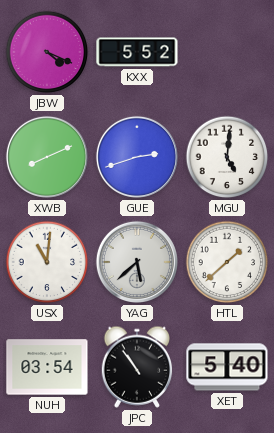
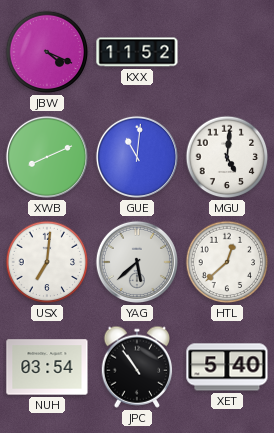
KXX: 5:52 -> 11:52
GUE: 2:42 -> 11:01
USX: 11:01 -> 7:01
HTL: 1:38 -> 12:38
